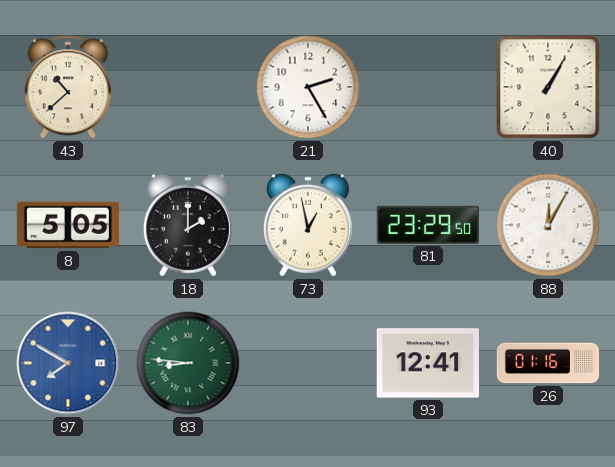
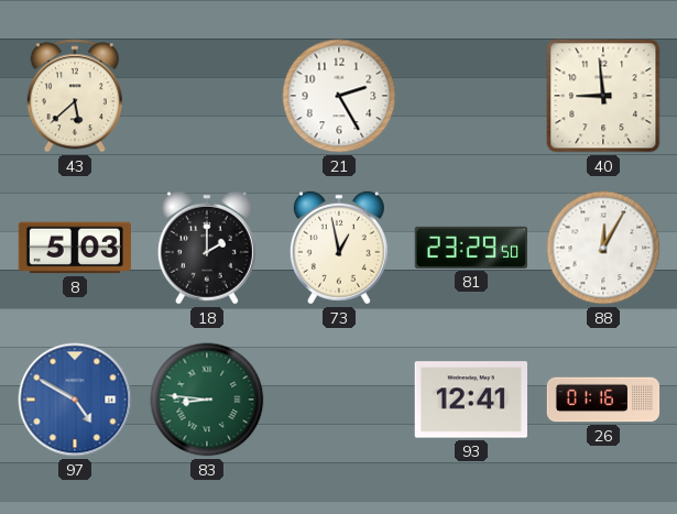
43: 10:38 -> 5:38
40: 1:05 -> 8:59
8: 5:05 -> 5:03
97: 7:50 -> 4:50
